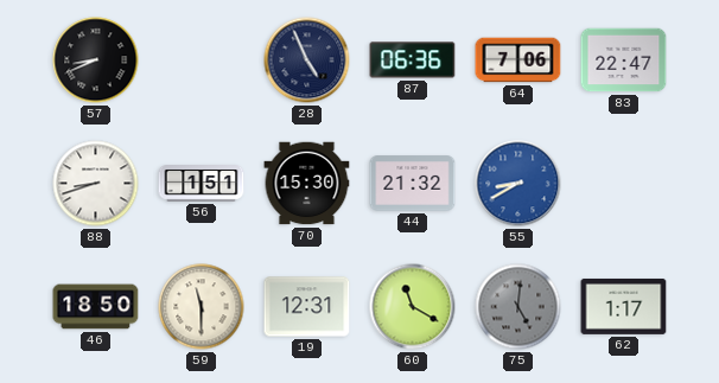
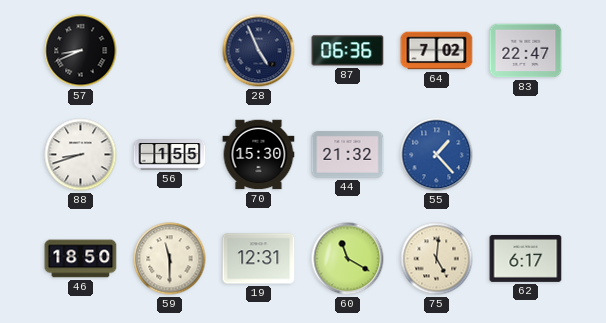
64: 7:06 -> 7:02
56: 1:51 -> 1:55
55: 8:40 -> 1:23
75 dial: grey -> cream
62: 1:17 -> 6:17
